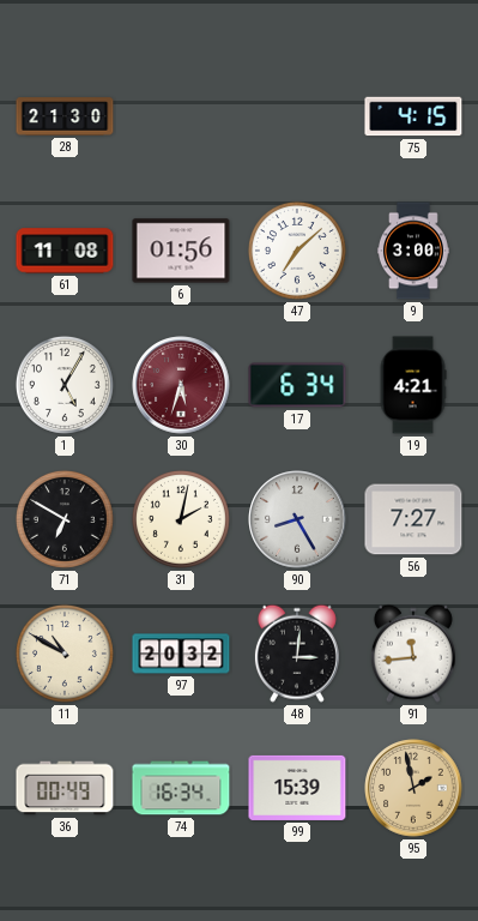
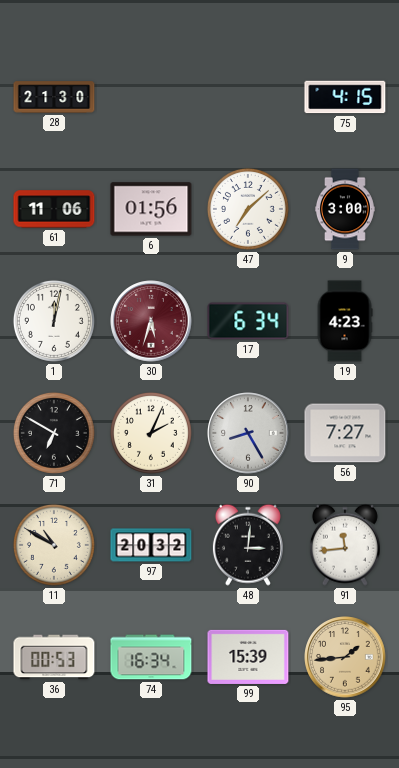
61: 11:08 -> 11:06
1: 5:05 -> 12:02
19: 4:21 -> 4:23
31: 2:02 -> 2:04
36: 00:49 -> 00:53
95: 1:58 -> 1:44
